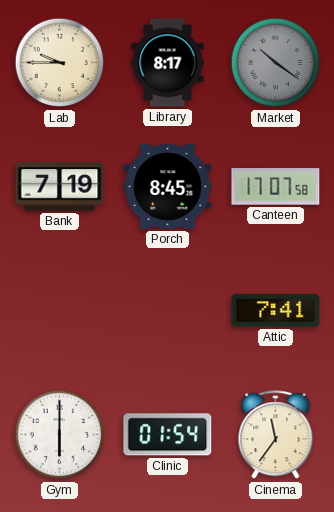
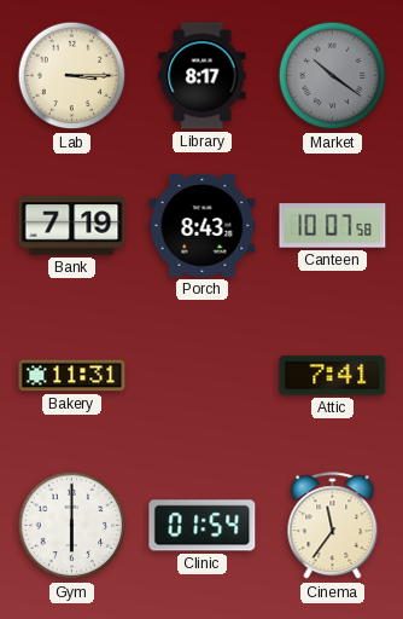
Lab: 9:45 -> 3:15
Porch: 8:45 -> 8:43
Canteen: 17:07 -> 10:07
Bakery: none -> 11:31
